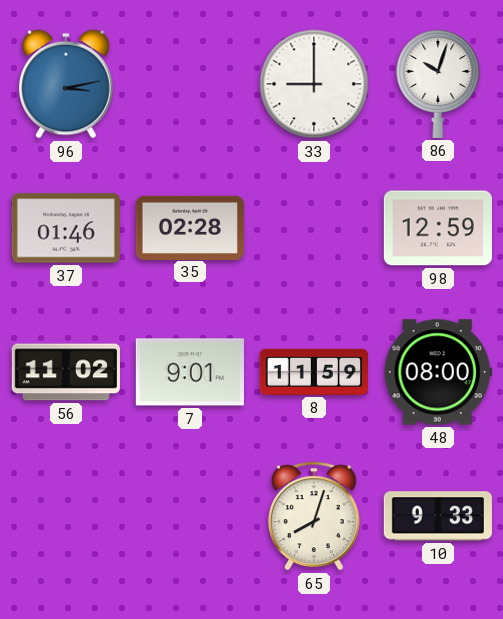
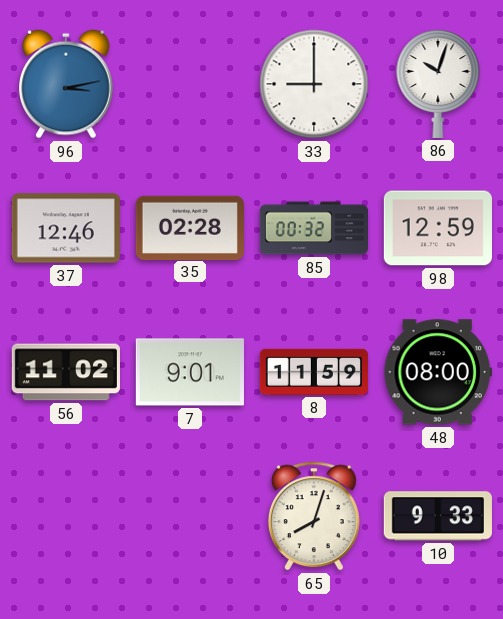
37: 01:46 -> 12:46
85: none -> 00:32
